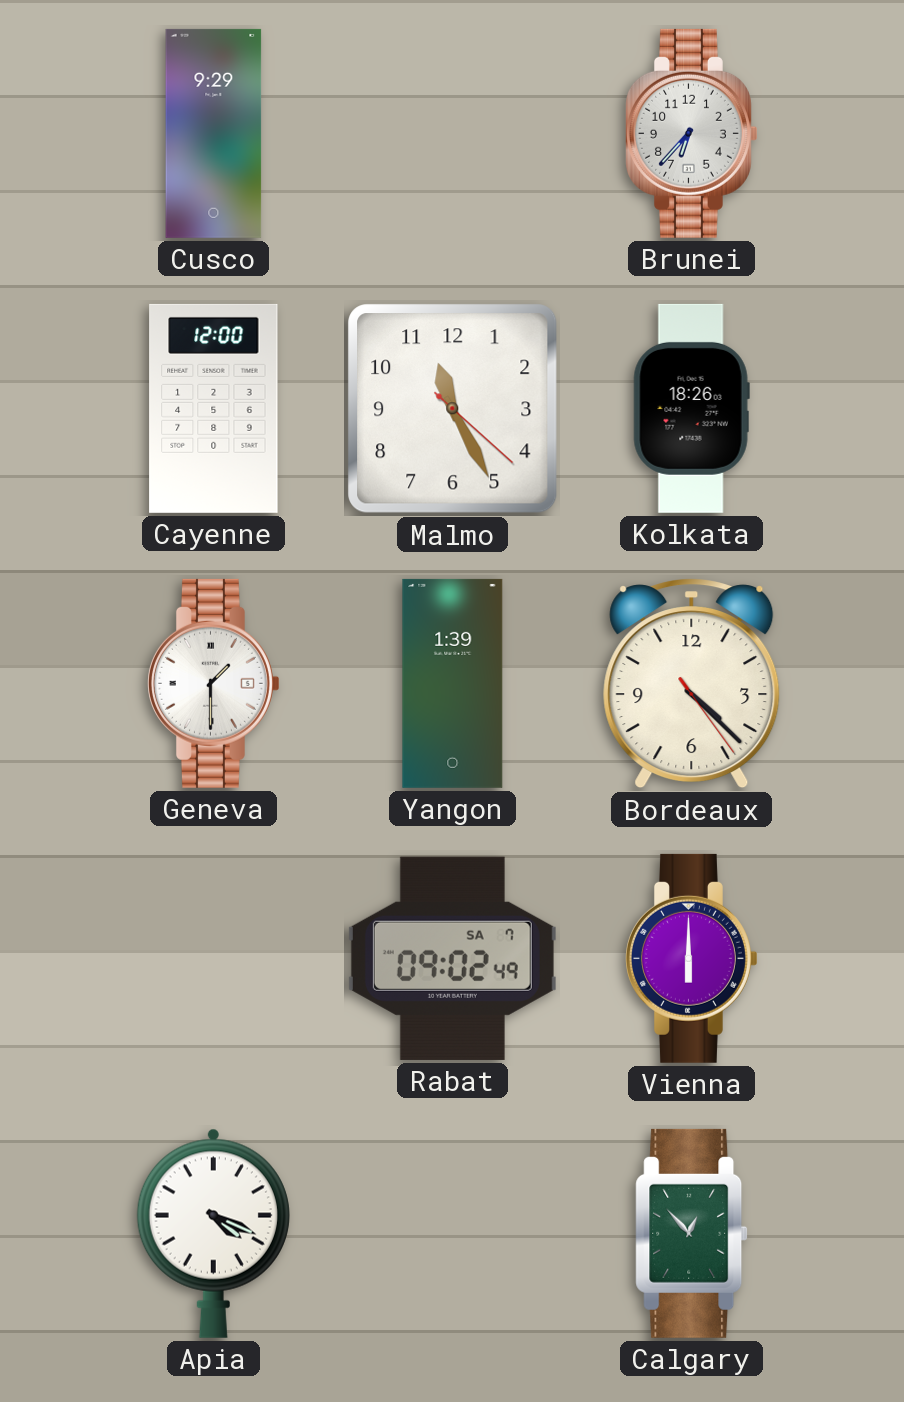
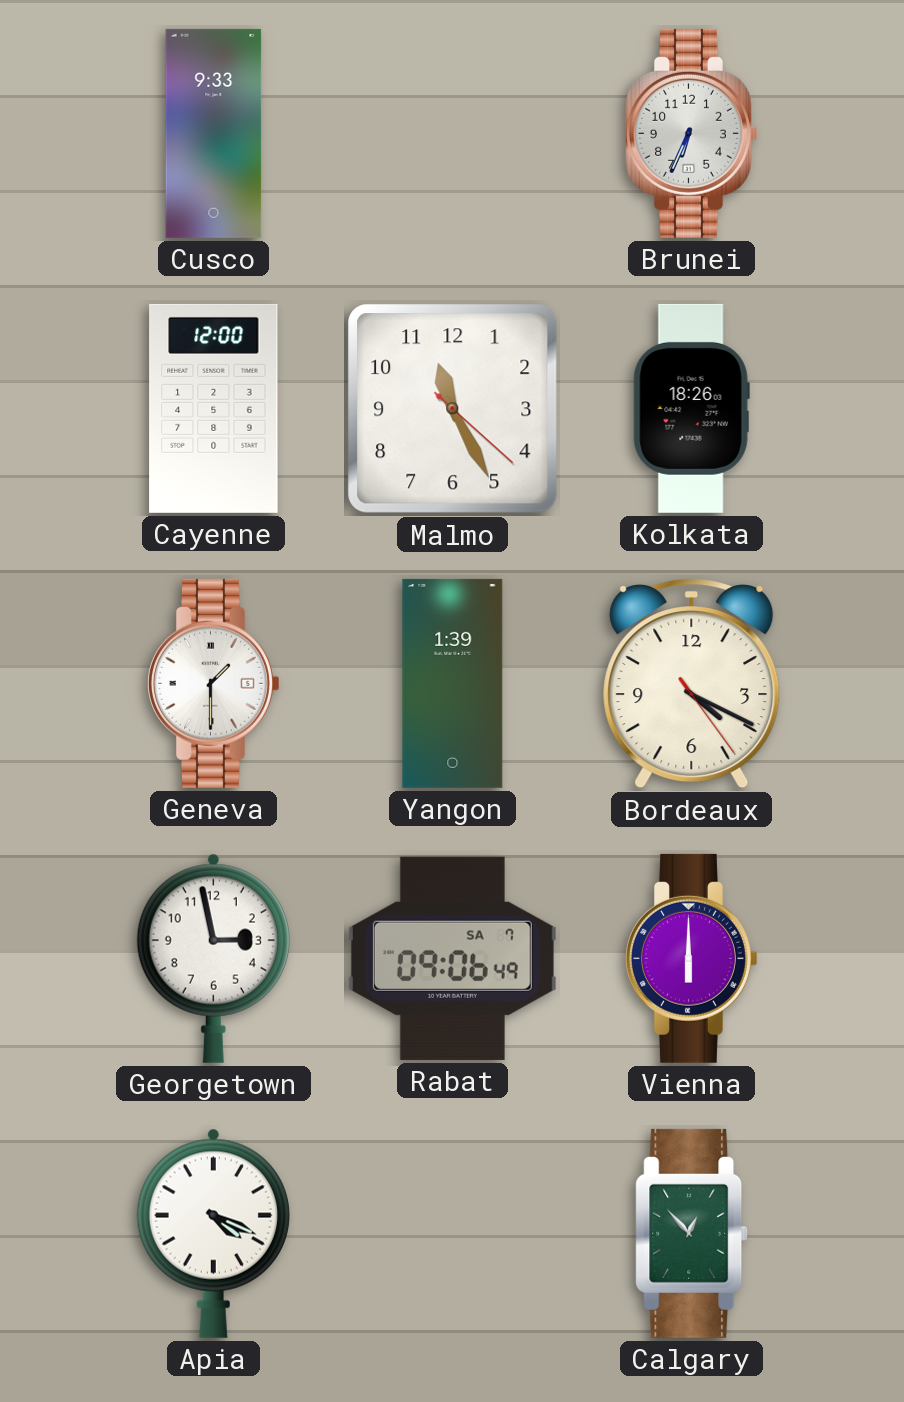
Cusco: 9:29 -> 9:33
Brunei: 6:37 -> 6:34
Bordeaux: 4:22 -> 4:19
Georgetown: none -> 2:58
Rabat: 09:02 -> 09:06
